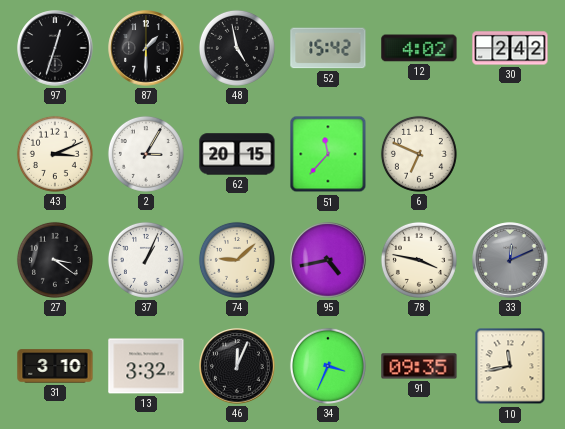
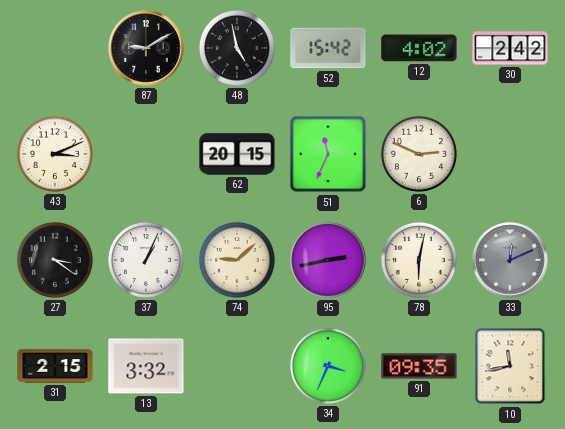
97: 12:33 -> none
87: 1:30 -> 9:10
2: 3:05 -> none
51: 11:37 -> 11:34
6: 6:49 -> 2:49
95: 4:43 -> 2:43
78: 3:47 -> 6:02
31: 3:10 -> 2:15
46: 12:04 -> none
